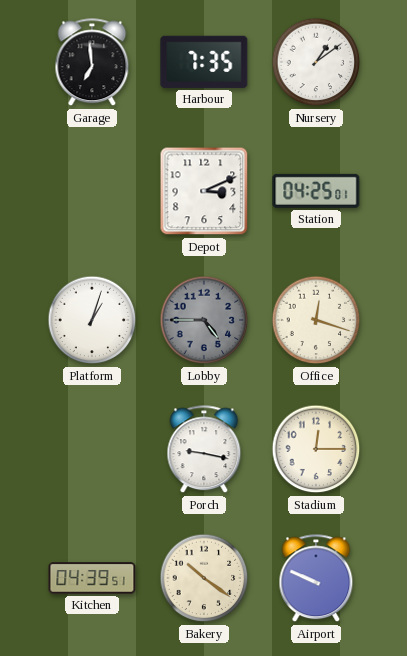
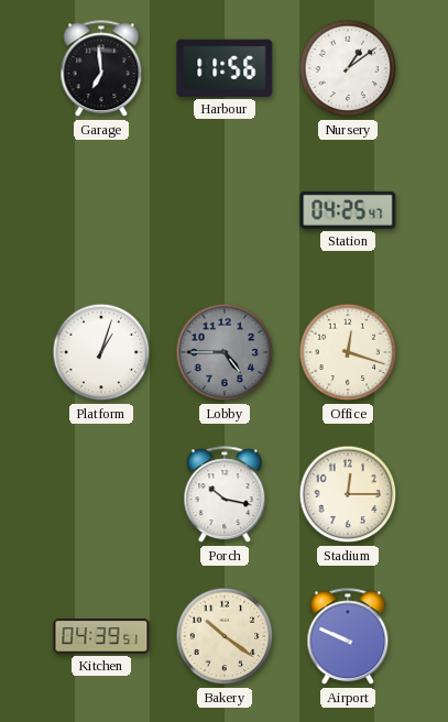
Harbour: 7:35 -> 11:56
Depot: 3:11 -> none
Station: 04:25:01 -> 04:25:47
Porch: 9:17 -> 10:17
